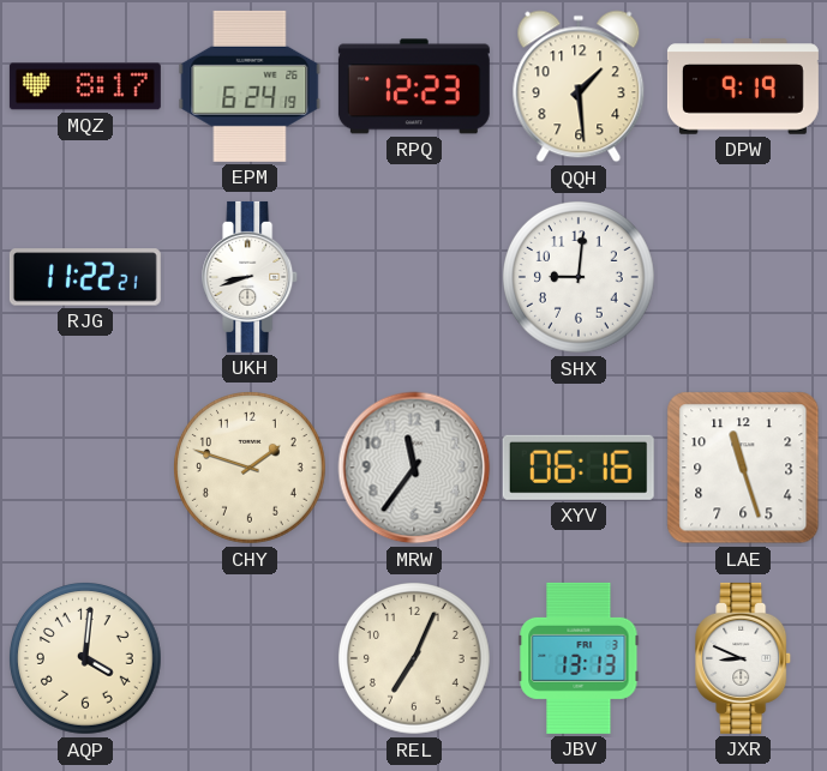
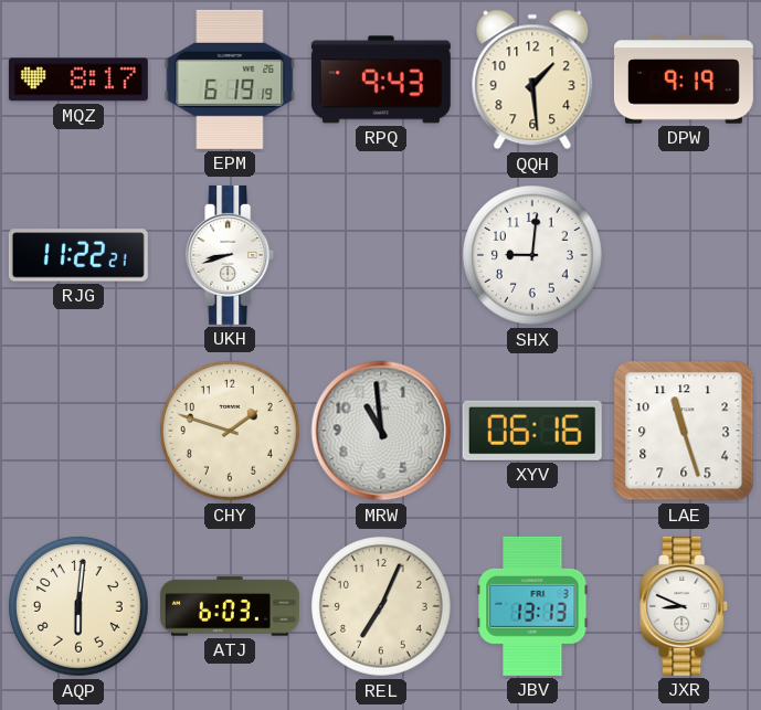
EPM: 6:24 -> 6:19
RPQ: 12:23 -> 9:43
MRW: 11:36 -> 10:59
AQP: 4:01 -> 6:01
ATJ: none -> 6:03
